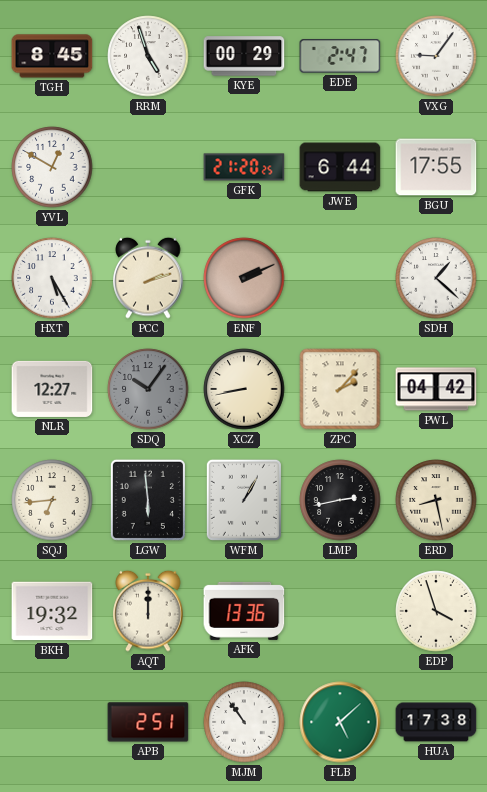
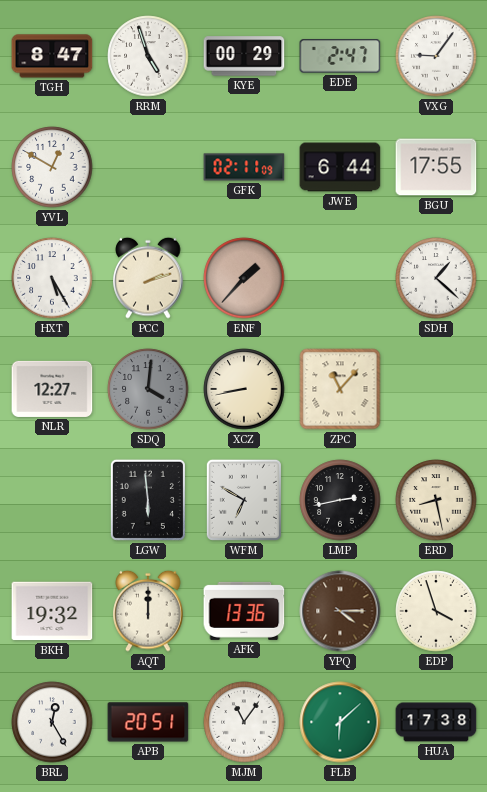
TGH: 8:45 -> 8:47
GFK: 21:20 -> 02:11
ENF: 2:11 -> 1:37
SDQ: 10:06 -> 4:01
ZPC: 2:07 -> 11:07
PWL: 04:42 -> none
SQJ: 6:44 -> none
WFM: 1:05 -> 6:50
YPQ: none -> 4:15
BRL: none -> 12:25
APB: 2:51 -> 20:51
MJM: 10:54 -> 11:06
FLB: 5:08 -> 6:08
